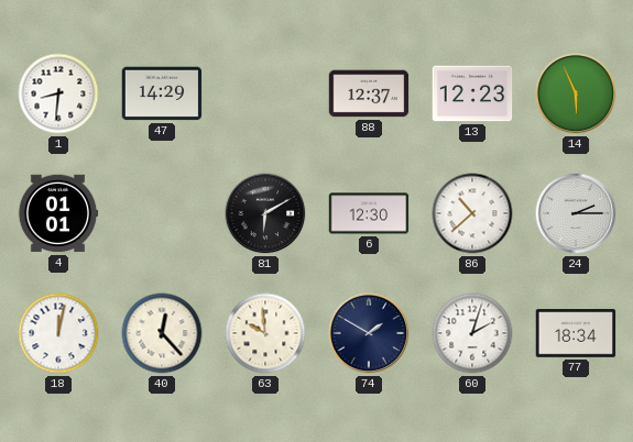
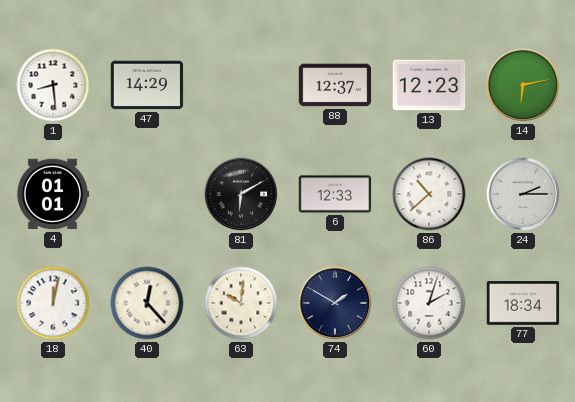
1: 8:31 -> 8:29
14: 5:56 -> 6:13
6: 12:30 -> 12:33
63: 9:59 -> 10:01
